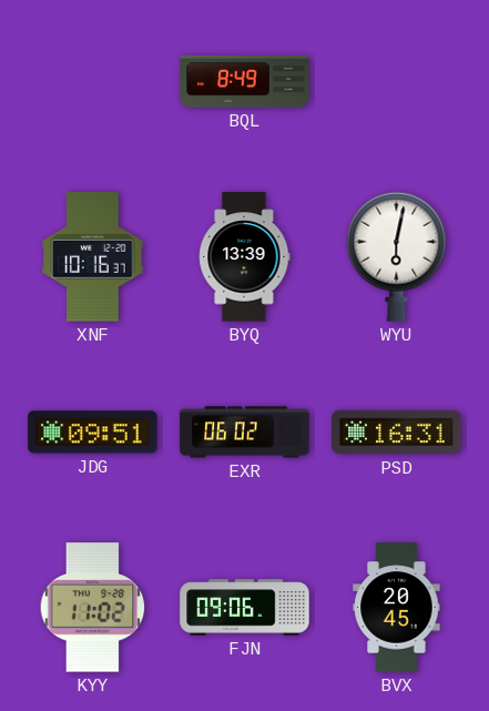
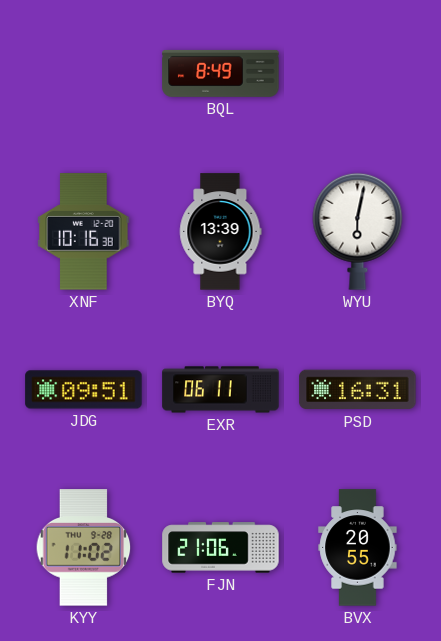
XNF: 10:16:37 -> 10:16:38
EXR: 06:02 -> 06:11
FJN: 09:06 -> 21:06
BVX: 20:45 -> 20:55
